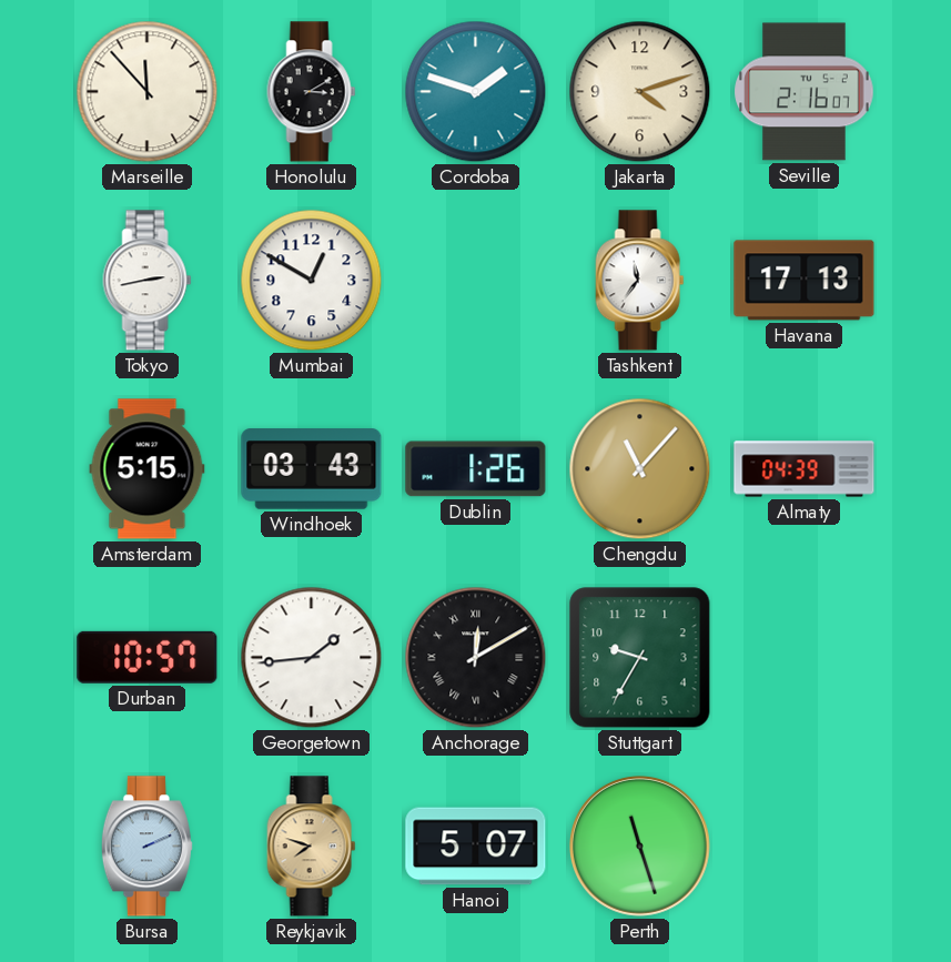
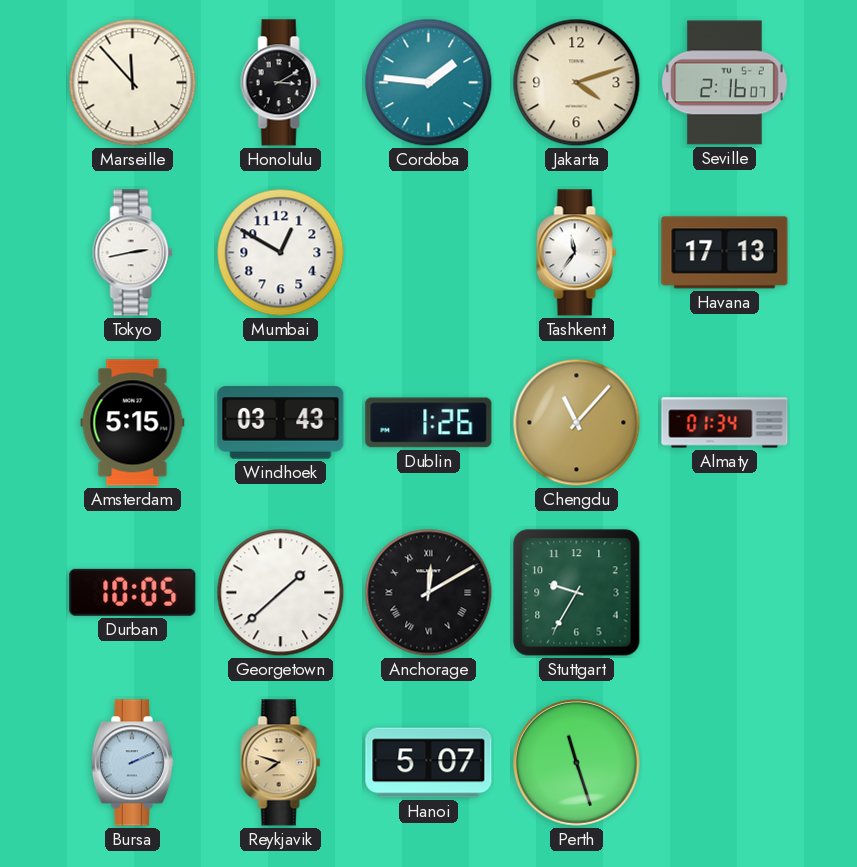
Cordoba: 1:48 -> 1:46
Almaty: 04:39 -> 01:34
Durban: 10:57 -> 10:05
Georgetown: 1:44 -> 1:38
